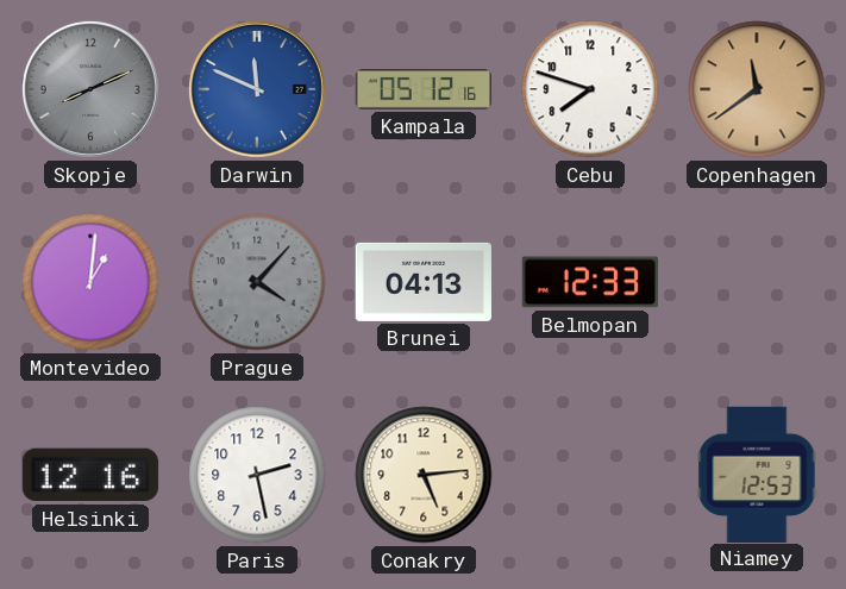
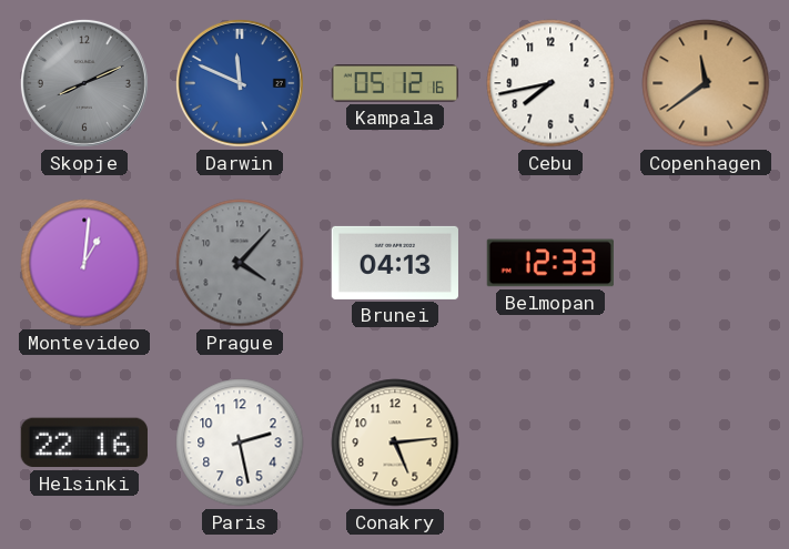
Cebu: 7:48 -> 7:43
Helsinki: 12:16 -> 22:16
Niamey: 12:53 -> none
